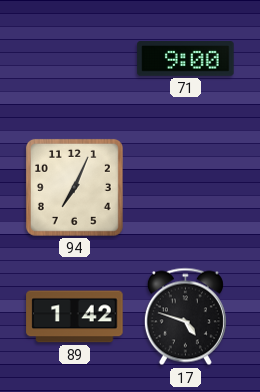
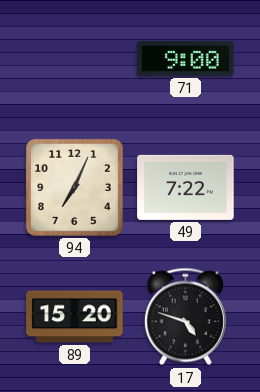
49: none -> 7:22
89: 1:42 -> 15:20
